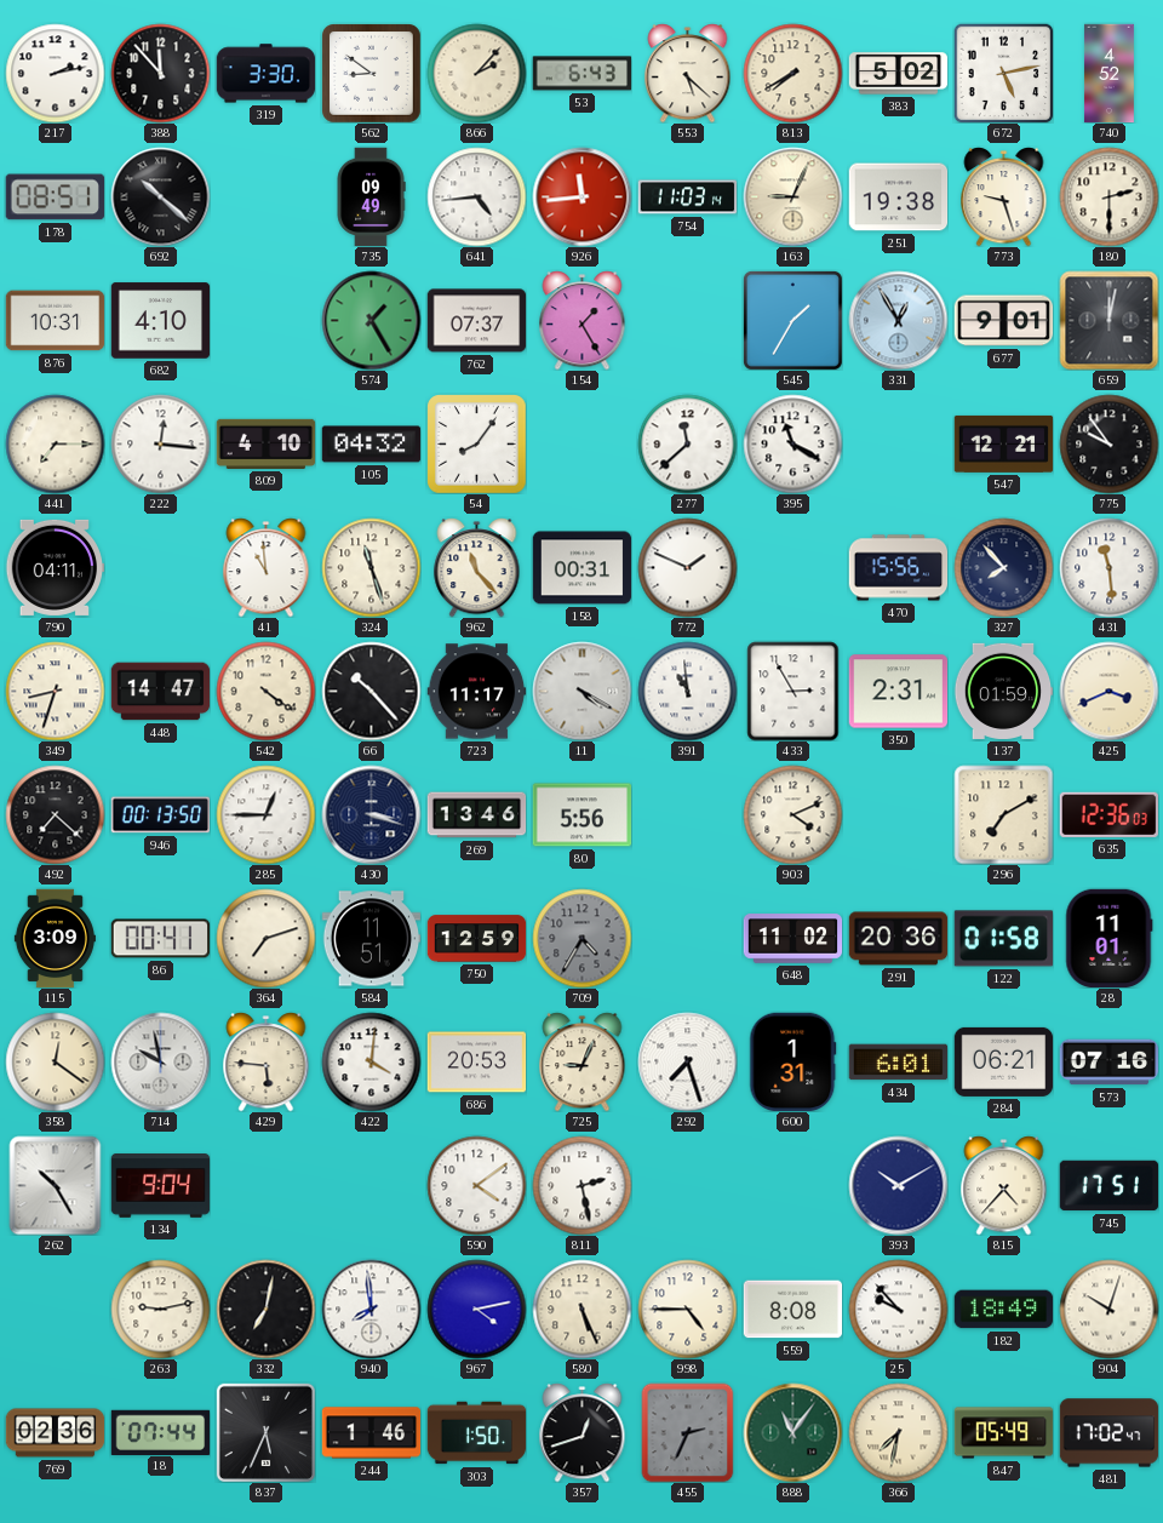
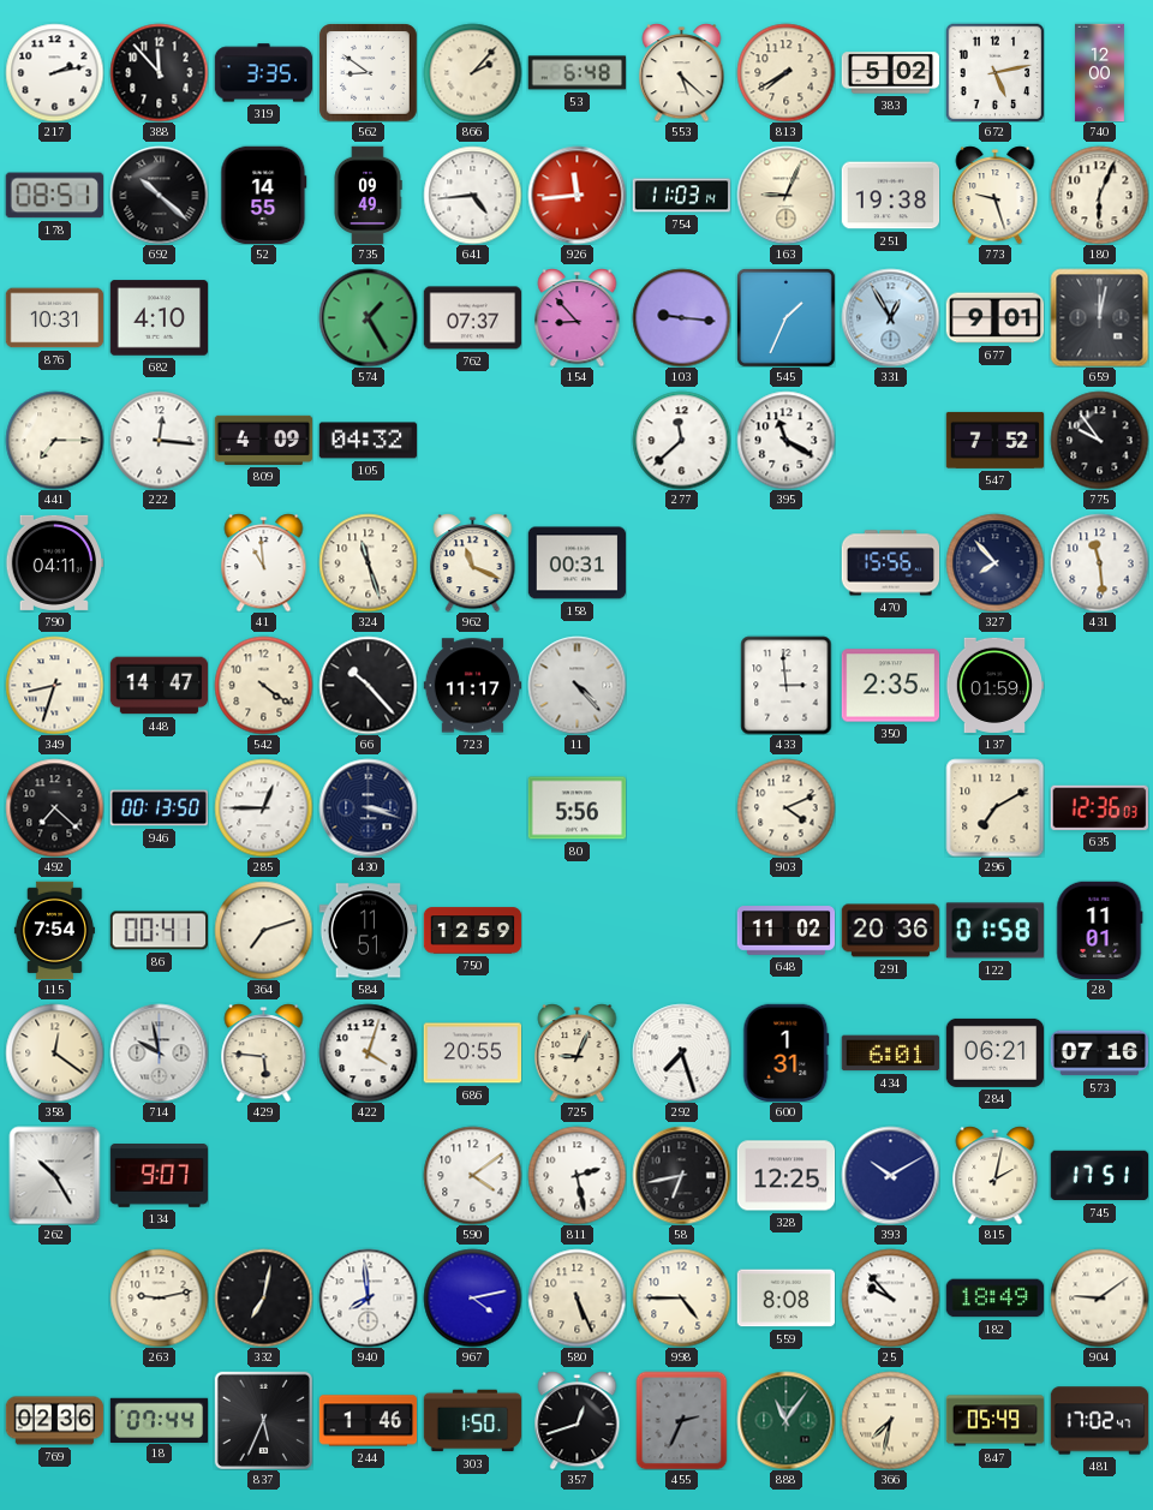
319: 3:30 -> 3:35
53: 6:43 -> 6:48
740: 4:52 -> 12:00
52: none -> 14:55
180: 2:30 -> 6:04
154: 1:25 -> 8:53
103: none -> 9:16
545: 1:35 -> 1:34
809: 4:10 -> 4:09
54: 8:06 -> none
547: 12:21 -> 7:52
962: 11:23 -> 11:19
772: 1:49 -> none
11: 4:20 -> 4:23
391: 10:59 -> none
433: 2:55 -> 2:59
350: 2:31 -> 2:35
425: 3:41 -> none
269: 13:46 -> none
115: 3:09 -> 7:54
709: 4:35 -> none
422: 4:01 -> 4:03
686: 20:53 -> 20:55
134: 9:04 -> 9:07
58: none -> 6:43
328: none -> 12:25
815: 4:37 -> 2:02
904: 10:03 -> 9:09
